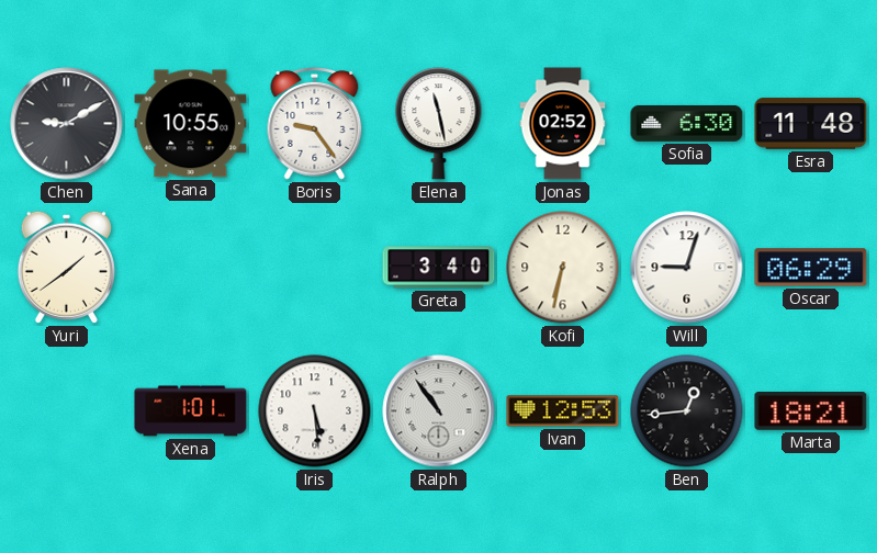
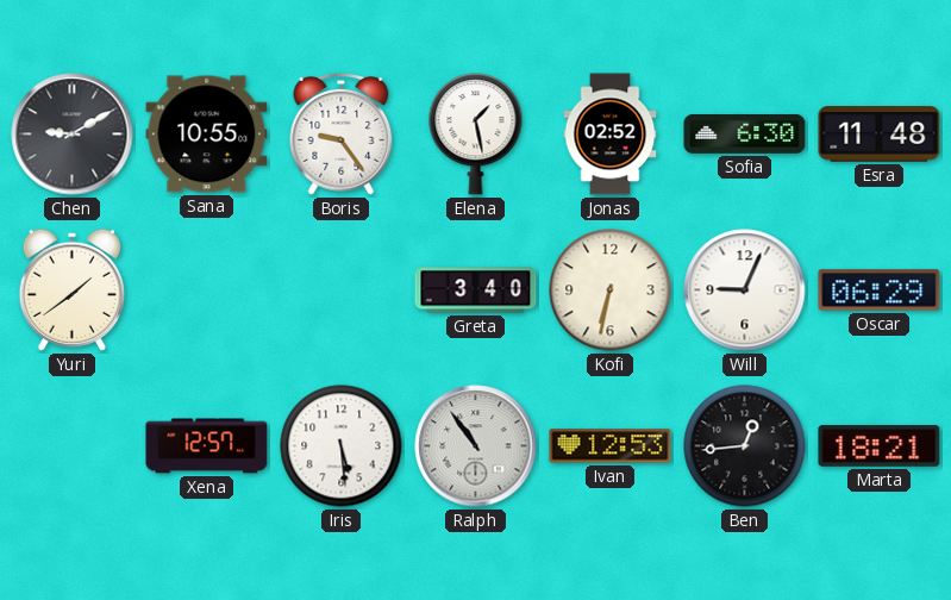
Elena: 11:28 -> 1:28
Will: 9:03 -> 9:04
Xena: 1:01 -> 12:57
